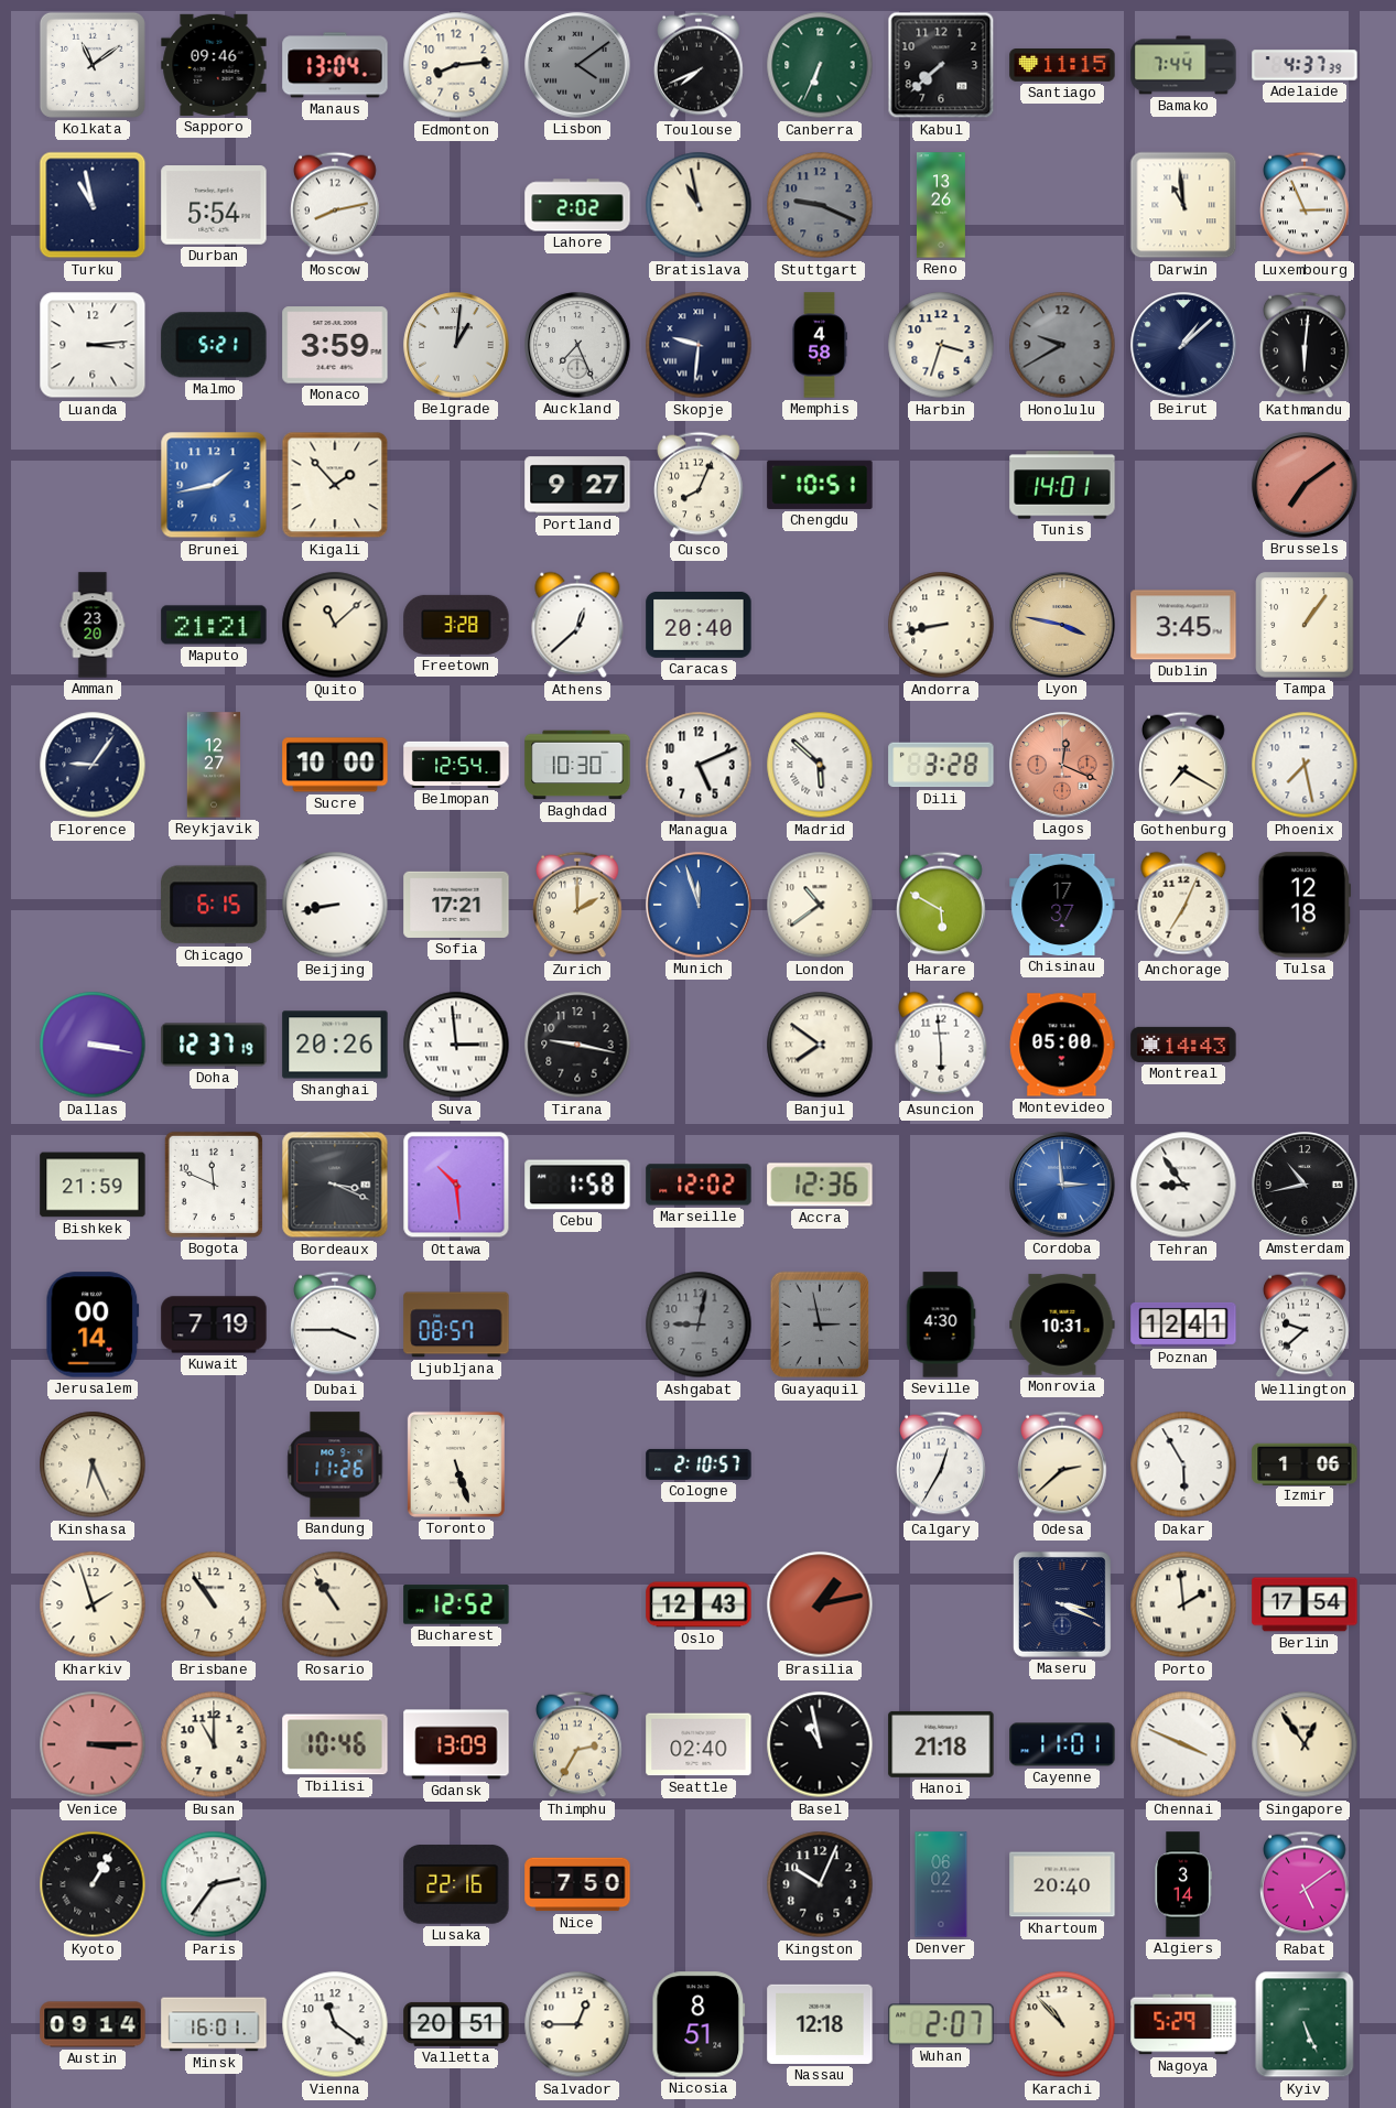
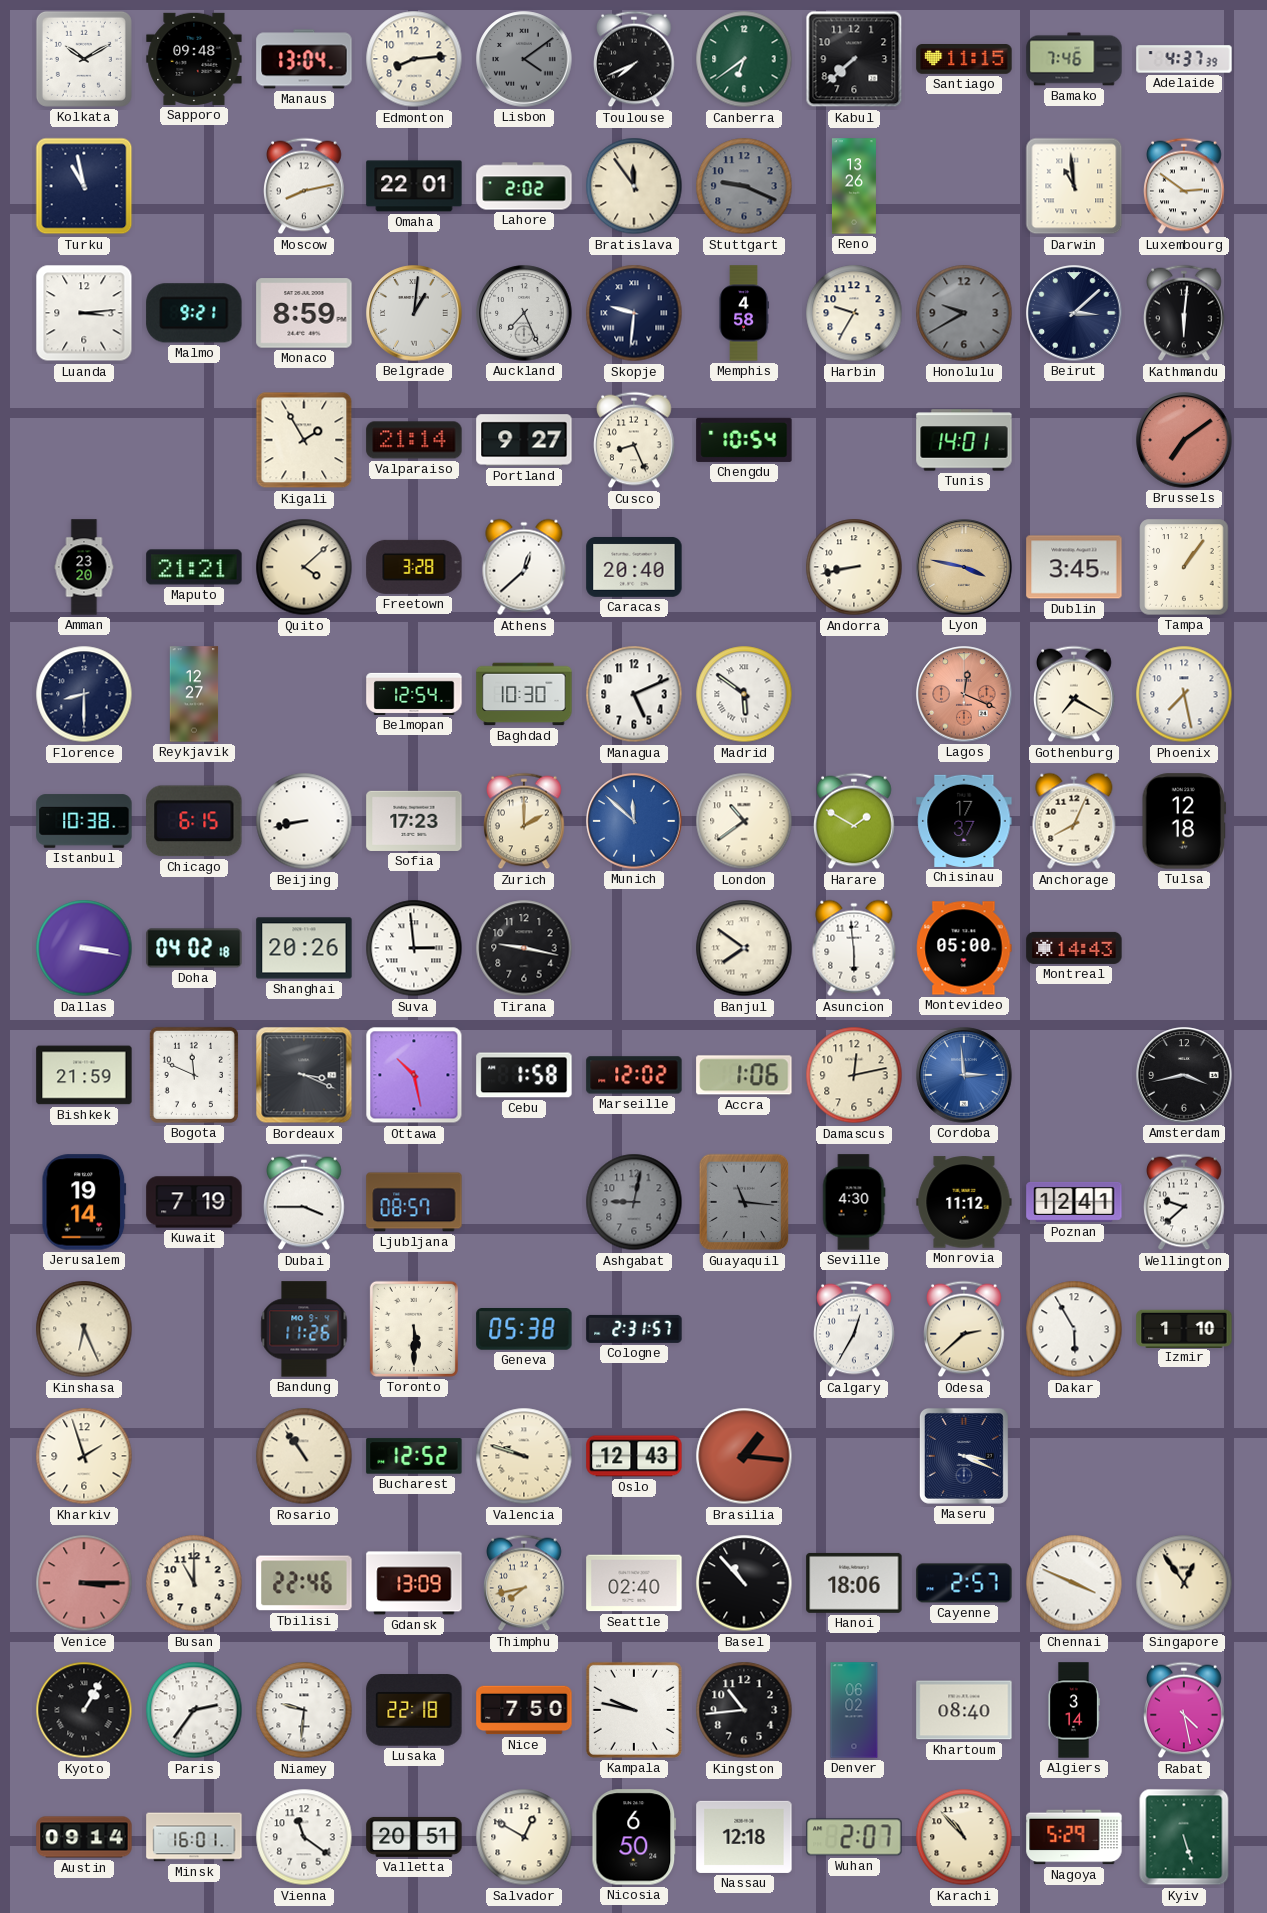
Kolkata: 11:09 -> 10:10
Sapporo: 09:46 -> 09:48
Canberra: 6:34 -> 6:39
Bamako: 7:44 -> 7:46
Durban: 5:54 -> none
Omaha: none -> 22:01
Bratislava: 10:58 -> 11:54
Luxembourg: 2:56 -> 2:51
Malmo: 5:21 -> 9:21
Monaco: 3:59 -> 8:59
Harbin: 3:33 -> 9:35
Beirut: 1:08 -> 3:08
Brunei: 1:43 -> none
Kigali: 1:53 -> 1:55
Valparaiso: none -> 21:14
Cusco: 8:04 -> 8:26
Chengdu: 10:51 -> 10:54
Quito: 11:08 -> 4:08
Florence: 9:06 -> 8:30
Sucre: 10:00 -> none
Madrid: 5:52 -> 5:51
Dili: 3:28 -> none
Istanbul: none -> 10:38
Sofia: 17:21 -> 17:23
Munich: 11:57 -> 11:52
Harare: 5:50 -> 1:50
Anchorage: 7:04 -> 8:04
Doha: 12:37 -> 04:02
Ottawa: 10:29 -> 10:28
Accra: 12:36 -> 1:06
Damascus: none -> 12:13
Tehran: 8:54 -> none
Amsterdam: 10:43 -> 3:43
Jerusalem: 00:14 -> 19:14
Guayaquil: 2:58 -> 11:16
Monrovia: 10:31 -> 11:12
Toronto: 5:27 -> 5:30
Geneva: none -> 05:38
Cologne: 2:10 -> 2:31
Izmir: 1:06 -> 1:10
Brisbane: 10:54 -> none
Valencia: none -> 9:48
Brasilia: 1:13 -> 1:16
Porto: 1:59 -> none
Berlin: 17:54 -> none
Tbilisi: 10:46 -> 22:46
Thimphu: 2:35 -> 7:43
Basel: 10:58 -> 10:53
Hanoi: 21:18 -> 18:06
Cayenne: 11:01 -> 2:57
Niamey: none -> 9:31
Lusaka: 22:16 -> 22:18
Kampala: none -> 9:47
Kingston: 10:04 -> 10:44
Khartoum: 20:40 -> 08:40
Rabat: 5:09 -> 4:28
Salvador: 12:45 -> 12:50
Nicosia: 8:51 -> 6:50
Kyiv: 5:26 -> 5:27
